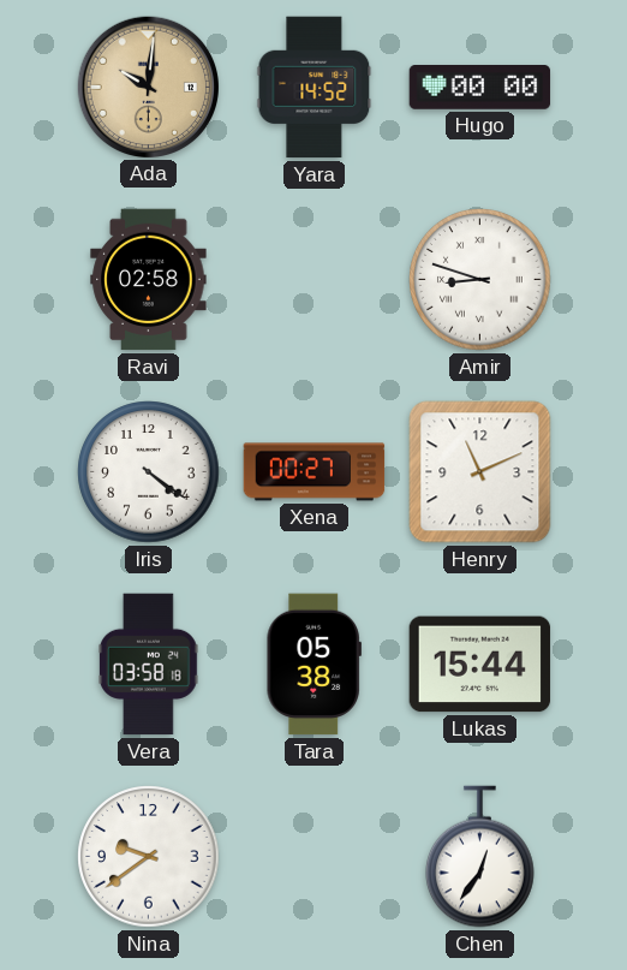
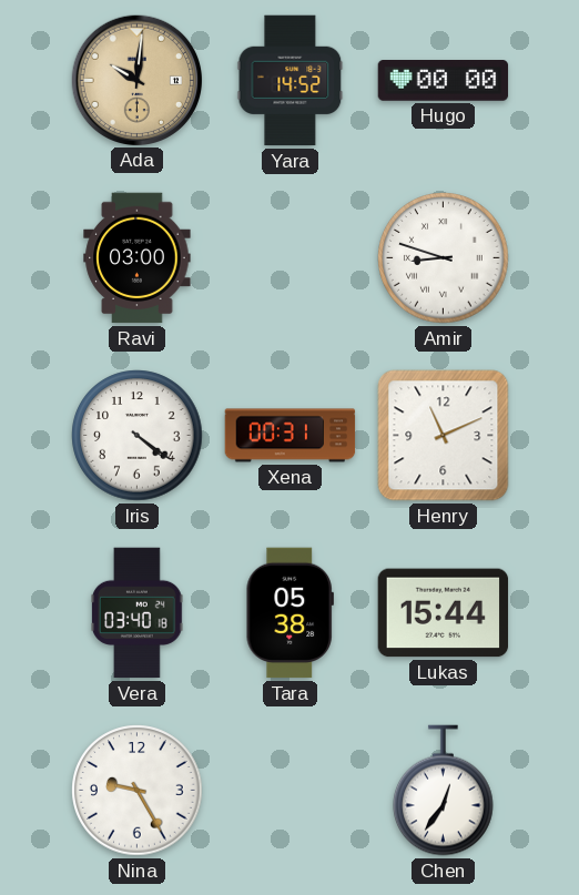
Ravi: 02:58 -> 03:00
Xena: 00:27 -> 00:31
Vera: 03:58 -> 03:40
Nina: 9:39 -> 9:25
